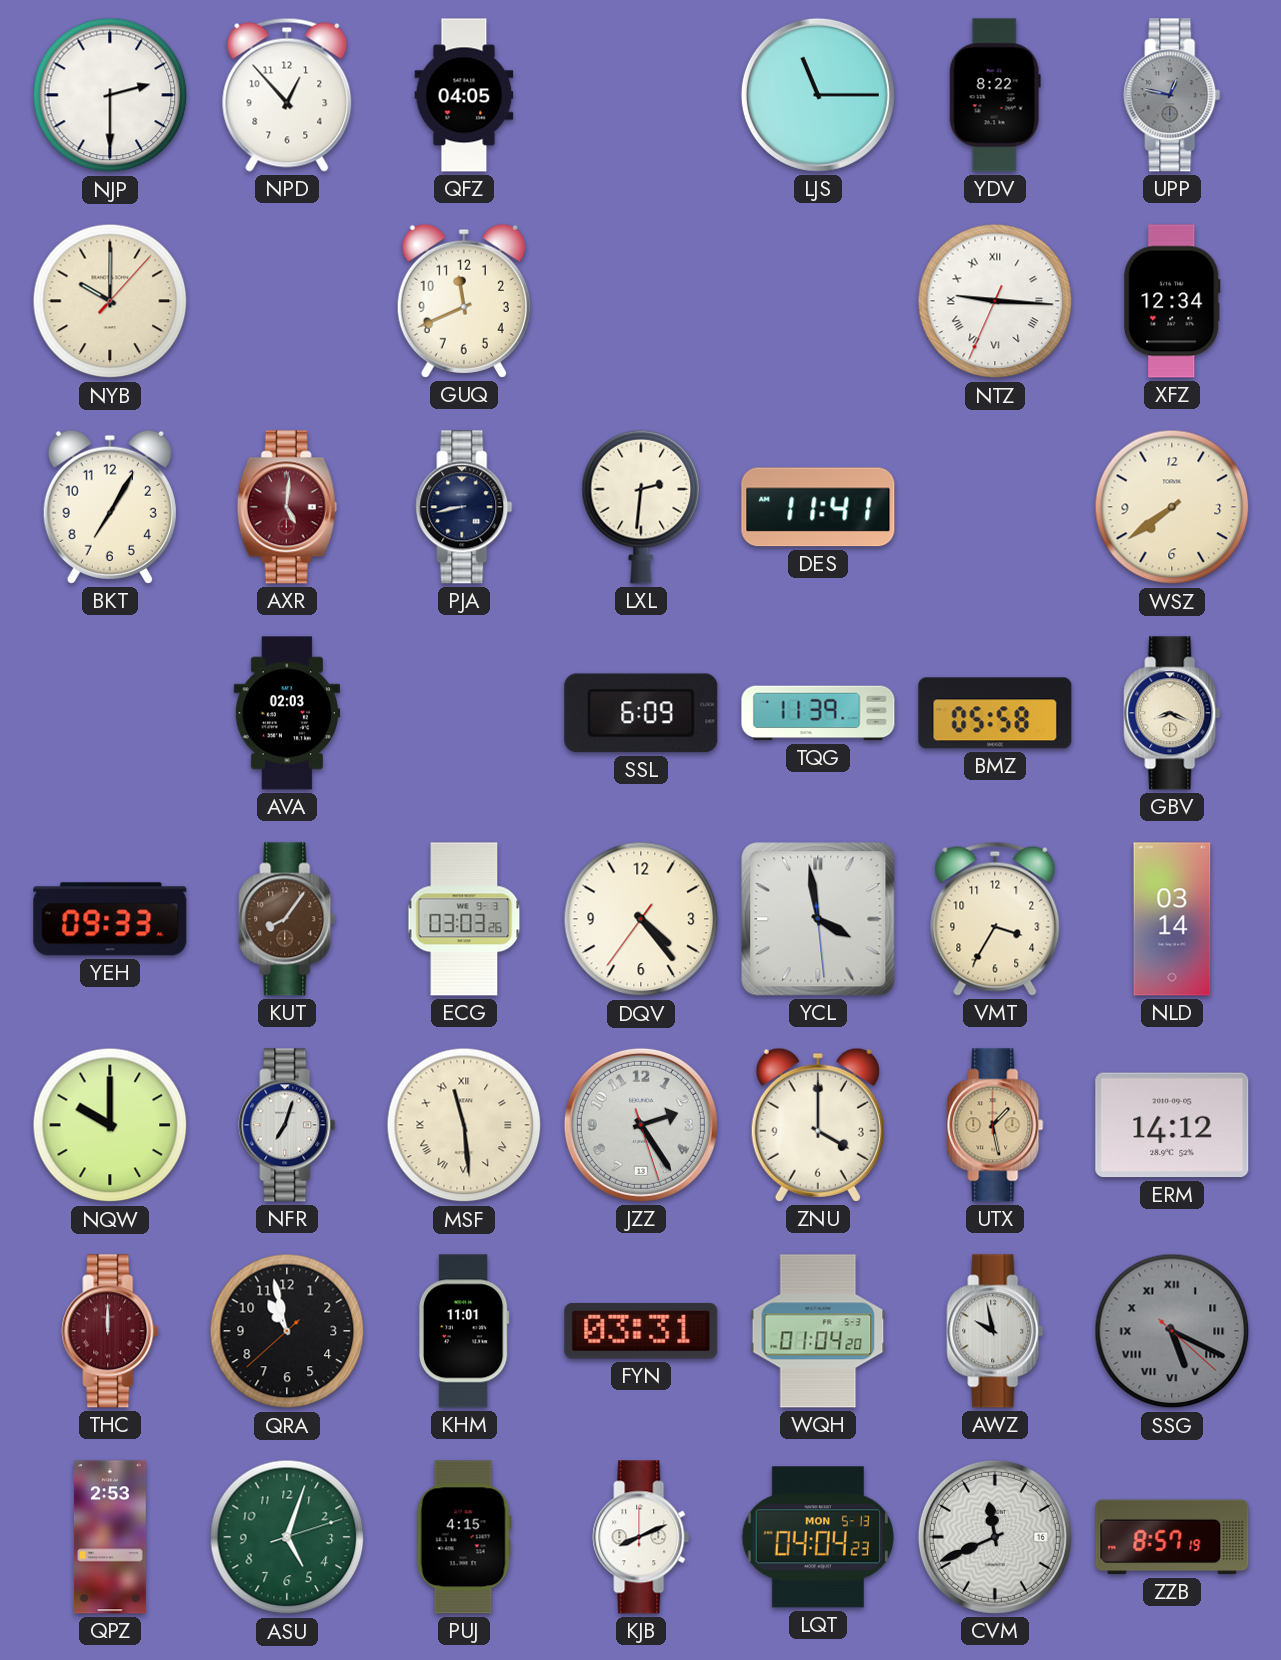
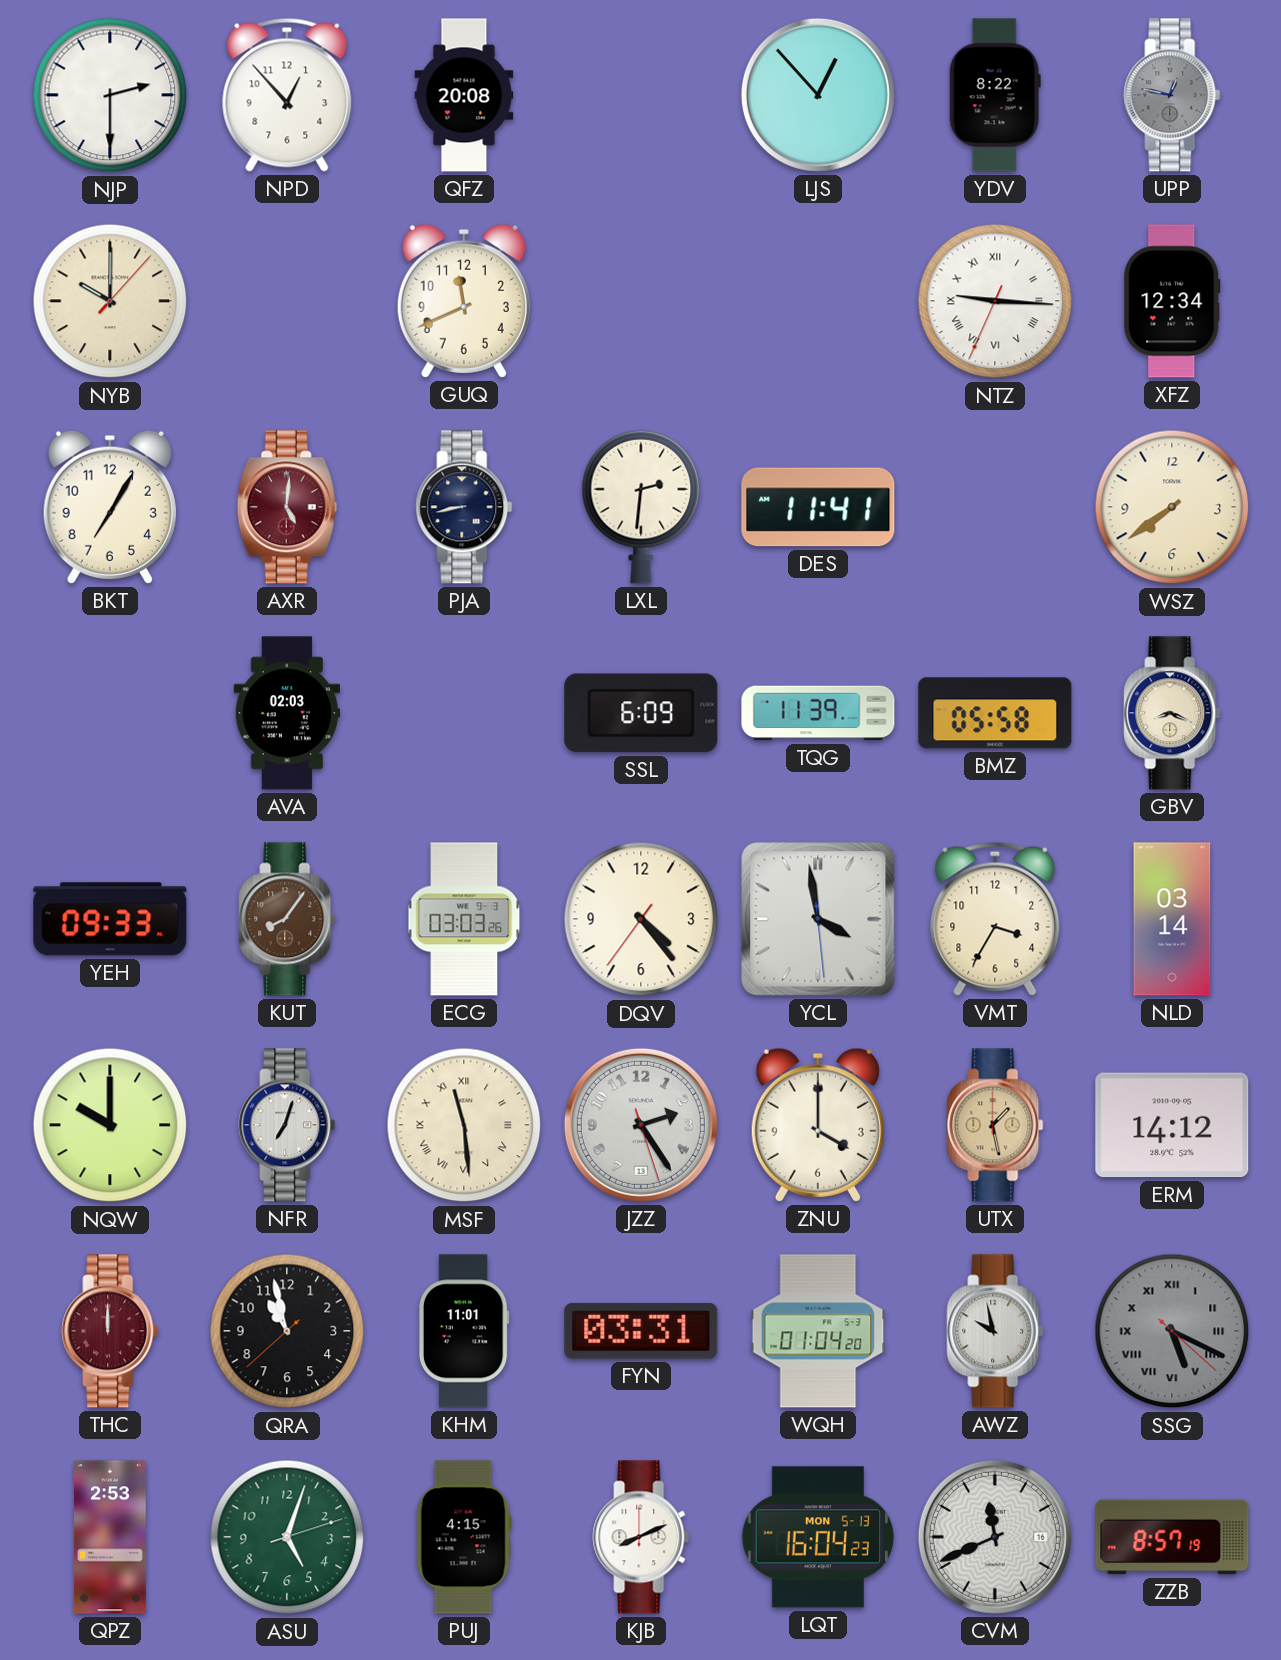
QFZ: 04:05 -> 20:08
LJS: 11:15 -> 12:53
LQT: 04:04 -> 16:04
